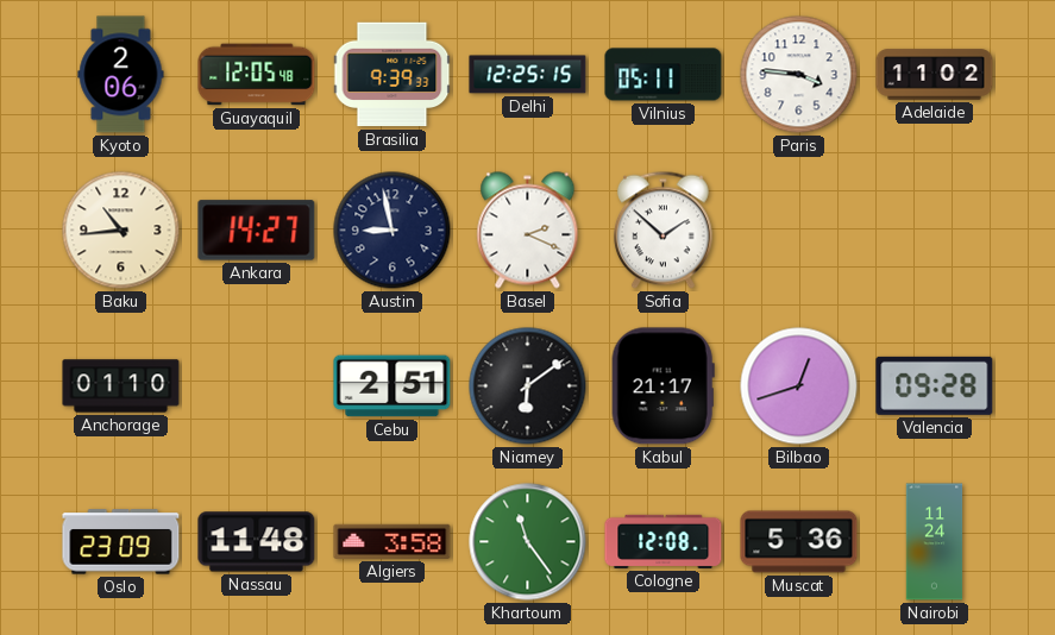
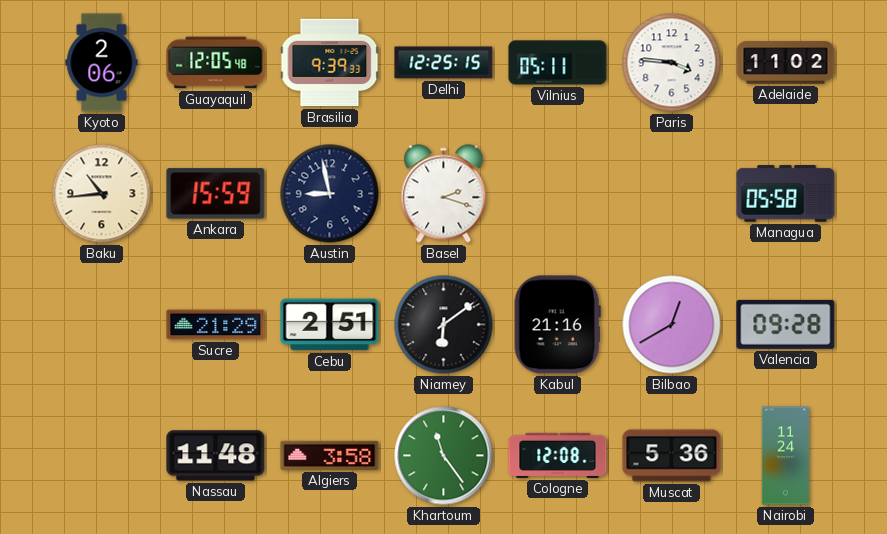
Ankara: 14:27 -> 15:59
Basel: 2:19 -> 2:18
Sofia: 1:52 -> none
Managua: none -> 05:58
Anchorage: 01:10 -> none
Sucre: none -> 21:29
Kabul: 21:17 -> 21:16
Bilbao: 12:42 -> 12:40
Oslo: 23:09 -> none
